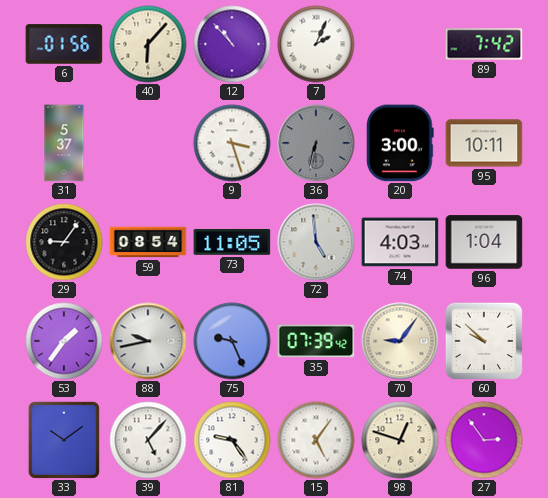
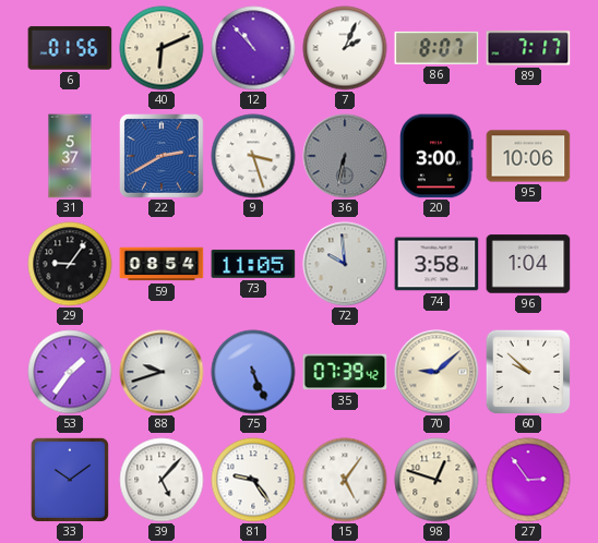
40: 6:07 -> 6:11
86: none -> 8:07
89: 7:42 -> 7:17
22: none -> 2:40
95: 10:11 -> 10:06
72: 4:59 -> 9:59
74: 4:03 -> 3:58
88: 9:43 -> 9:42
75: 9:26 -> 5:26
70: 9:06 -> 9:08
